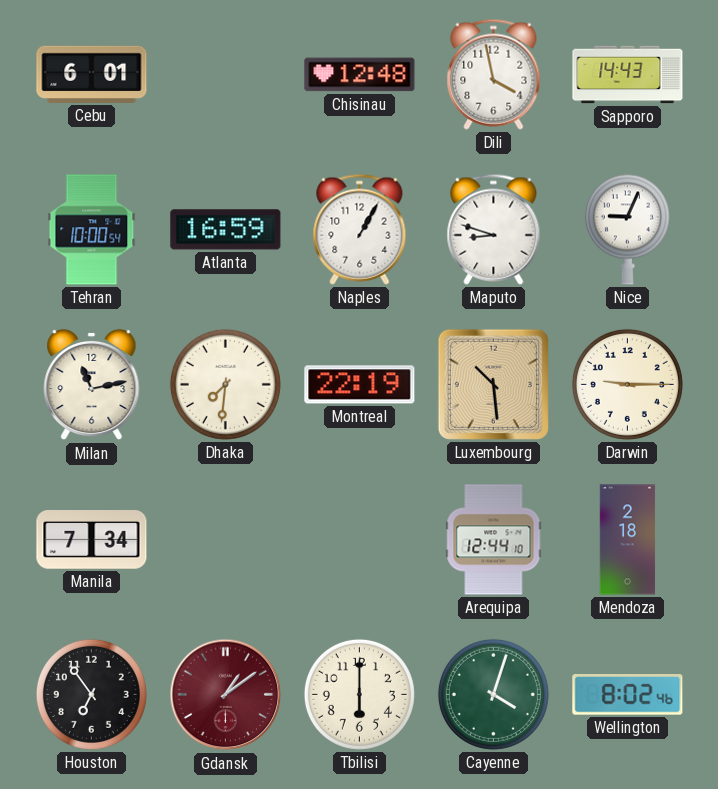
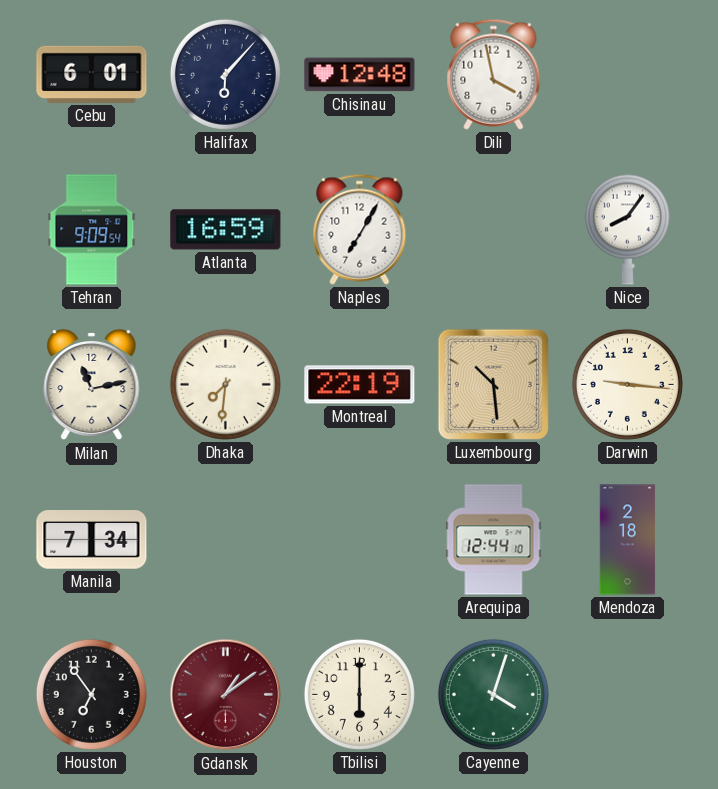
Halifax: none -> 6:07
Sapporo: 14:43 -> none
Tehran: 10:00 -> 9:09
Naples: 1:05 -> 7:05
Maputo: 8:48 -> none
Nice: 9:04 -> 8:06
Darwin: 9:15 -> 9:16
Wellington: 8:02 -> none
